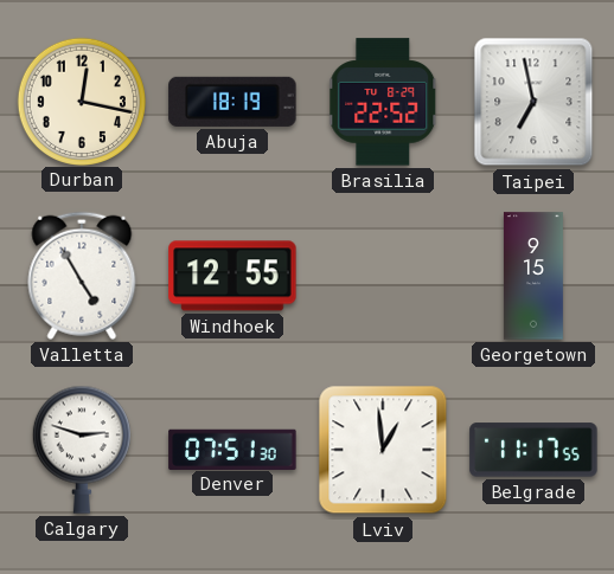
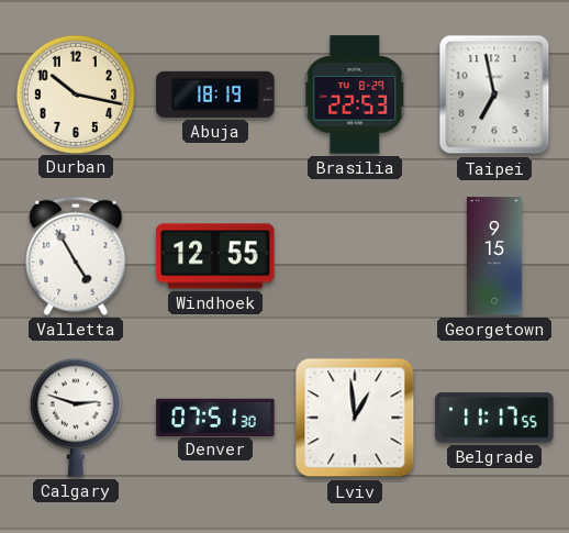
Durban: 12:17 -> 10:17
Brasilia: 22:52 -> 22:53
